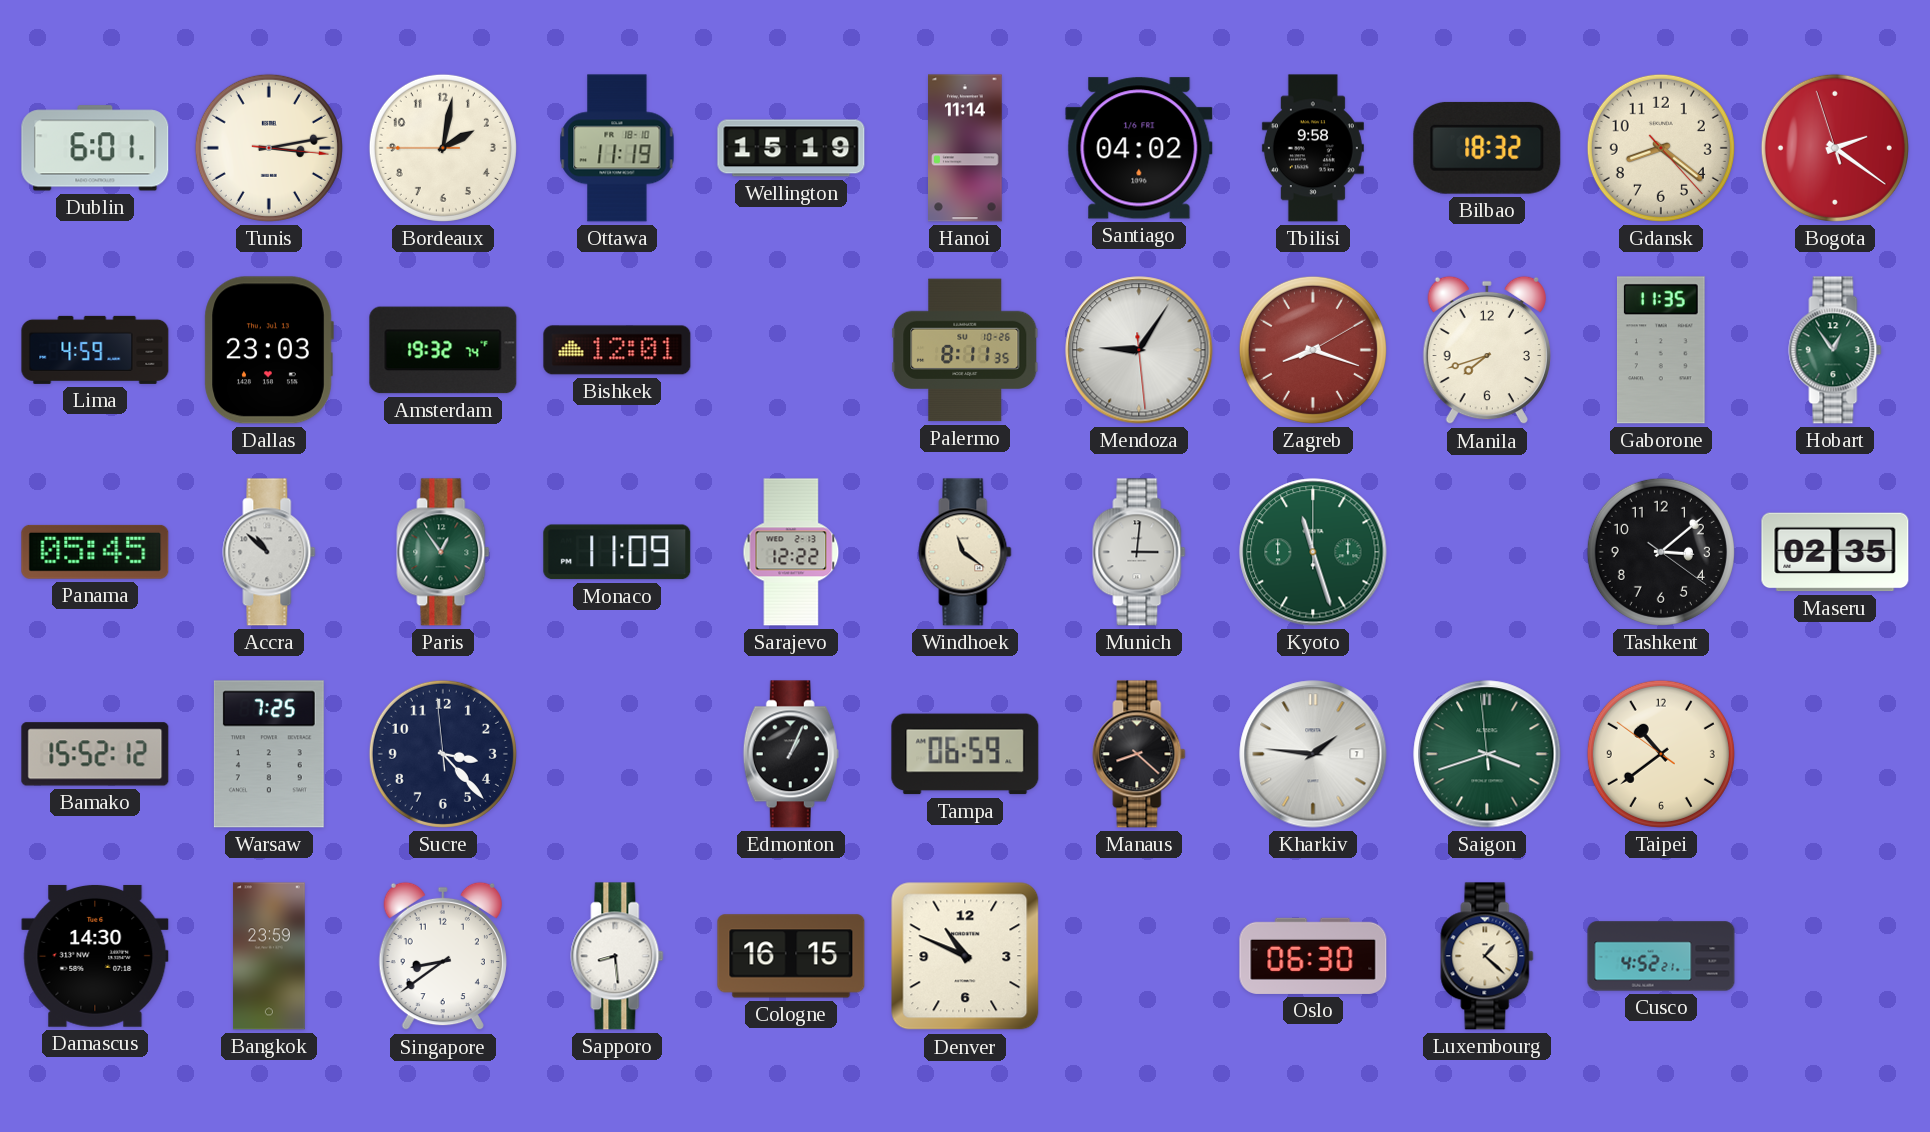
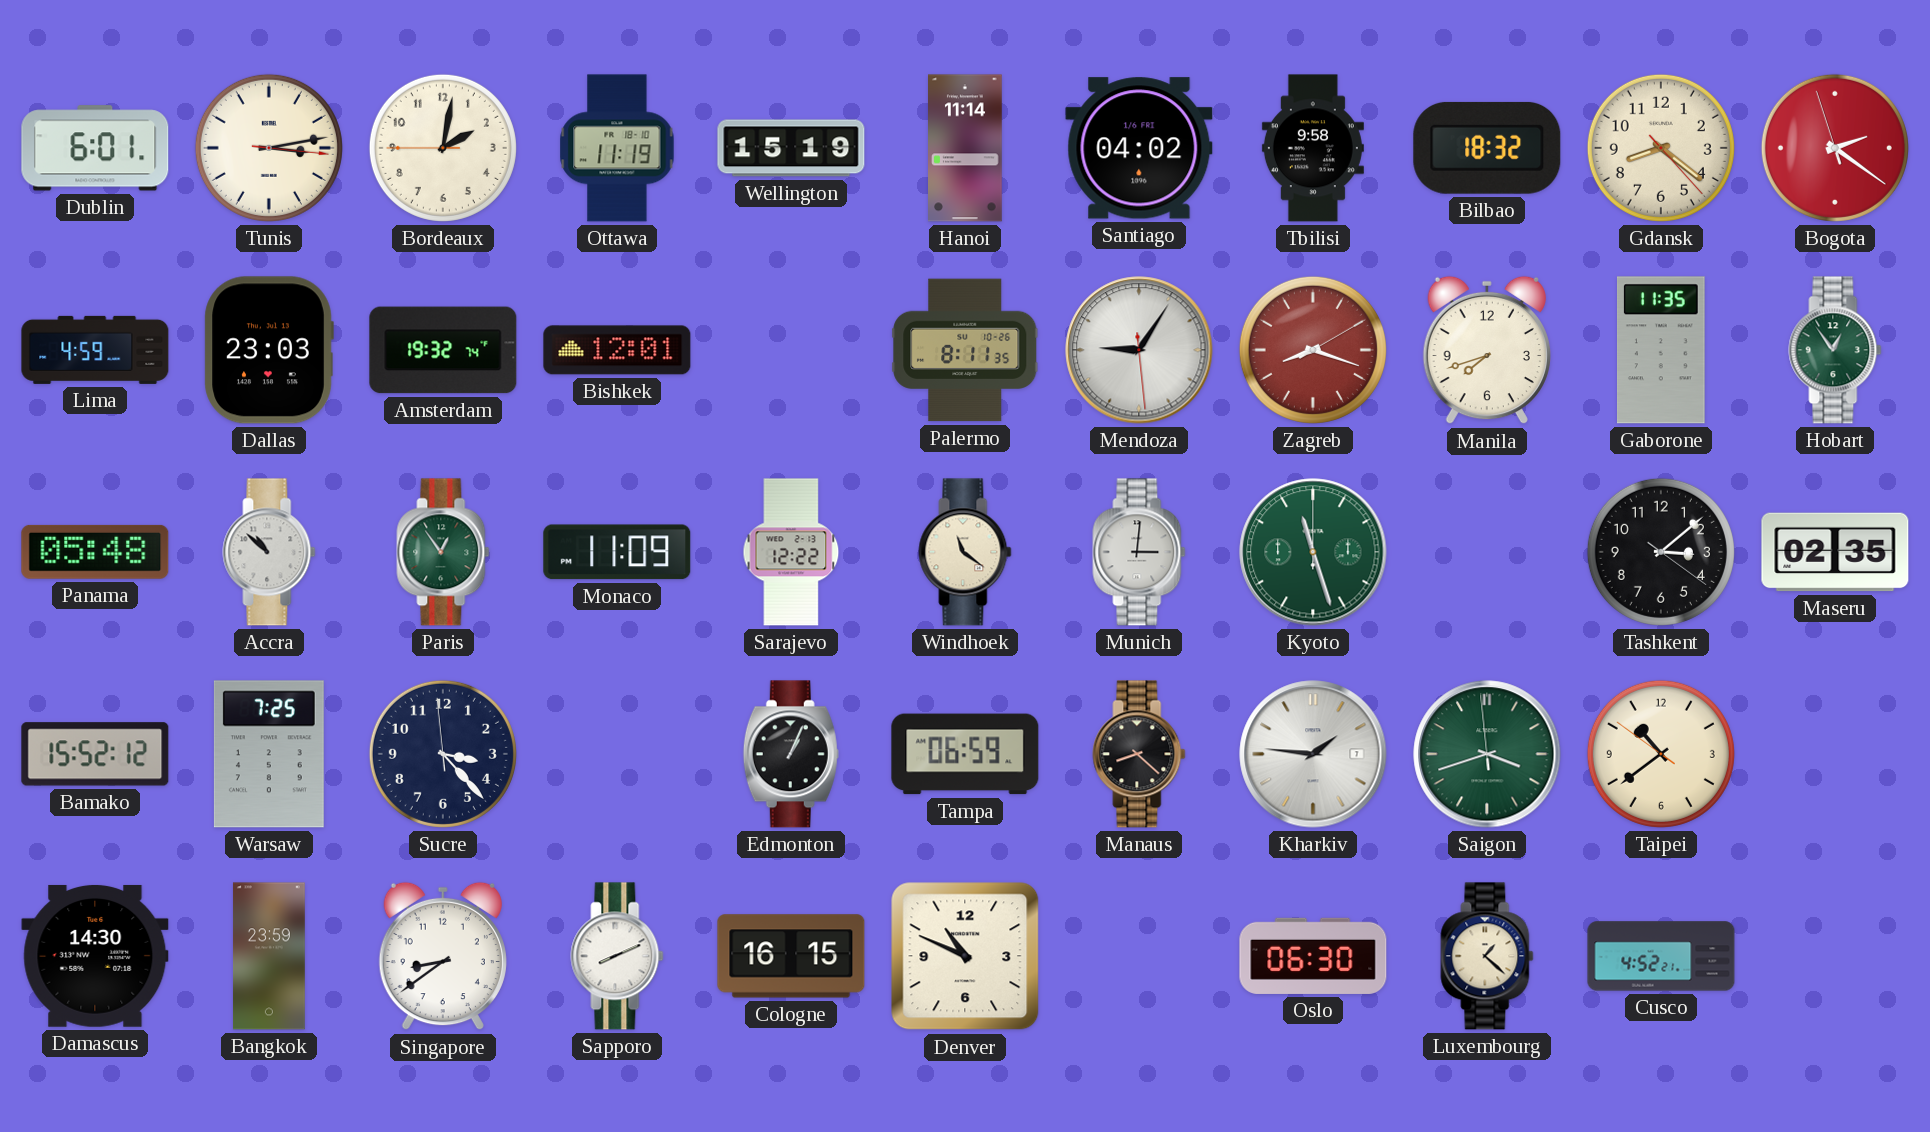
Panama: 05:45 -> 05:48
Sapporo: 8:29 -> 8:11
